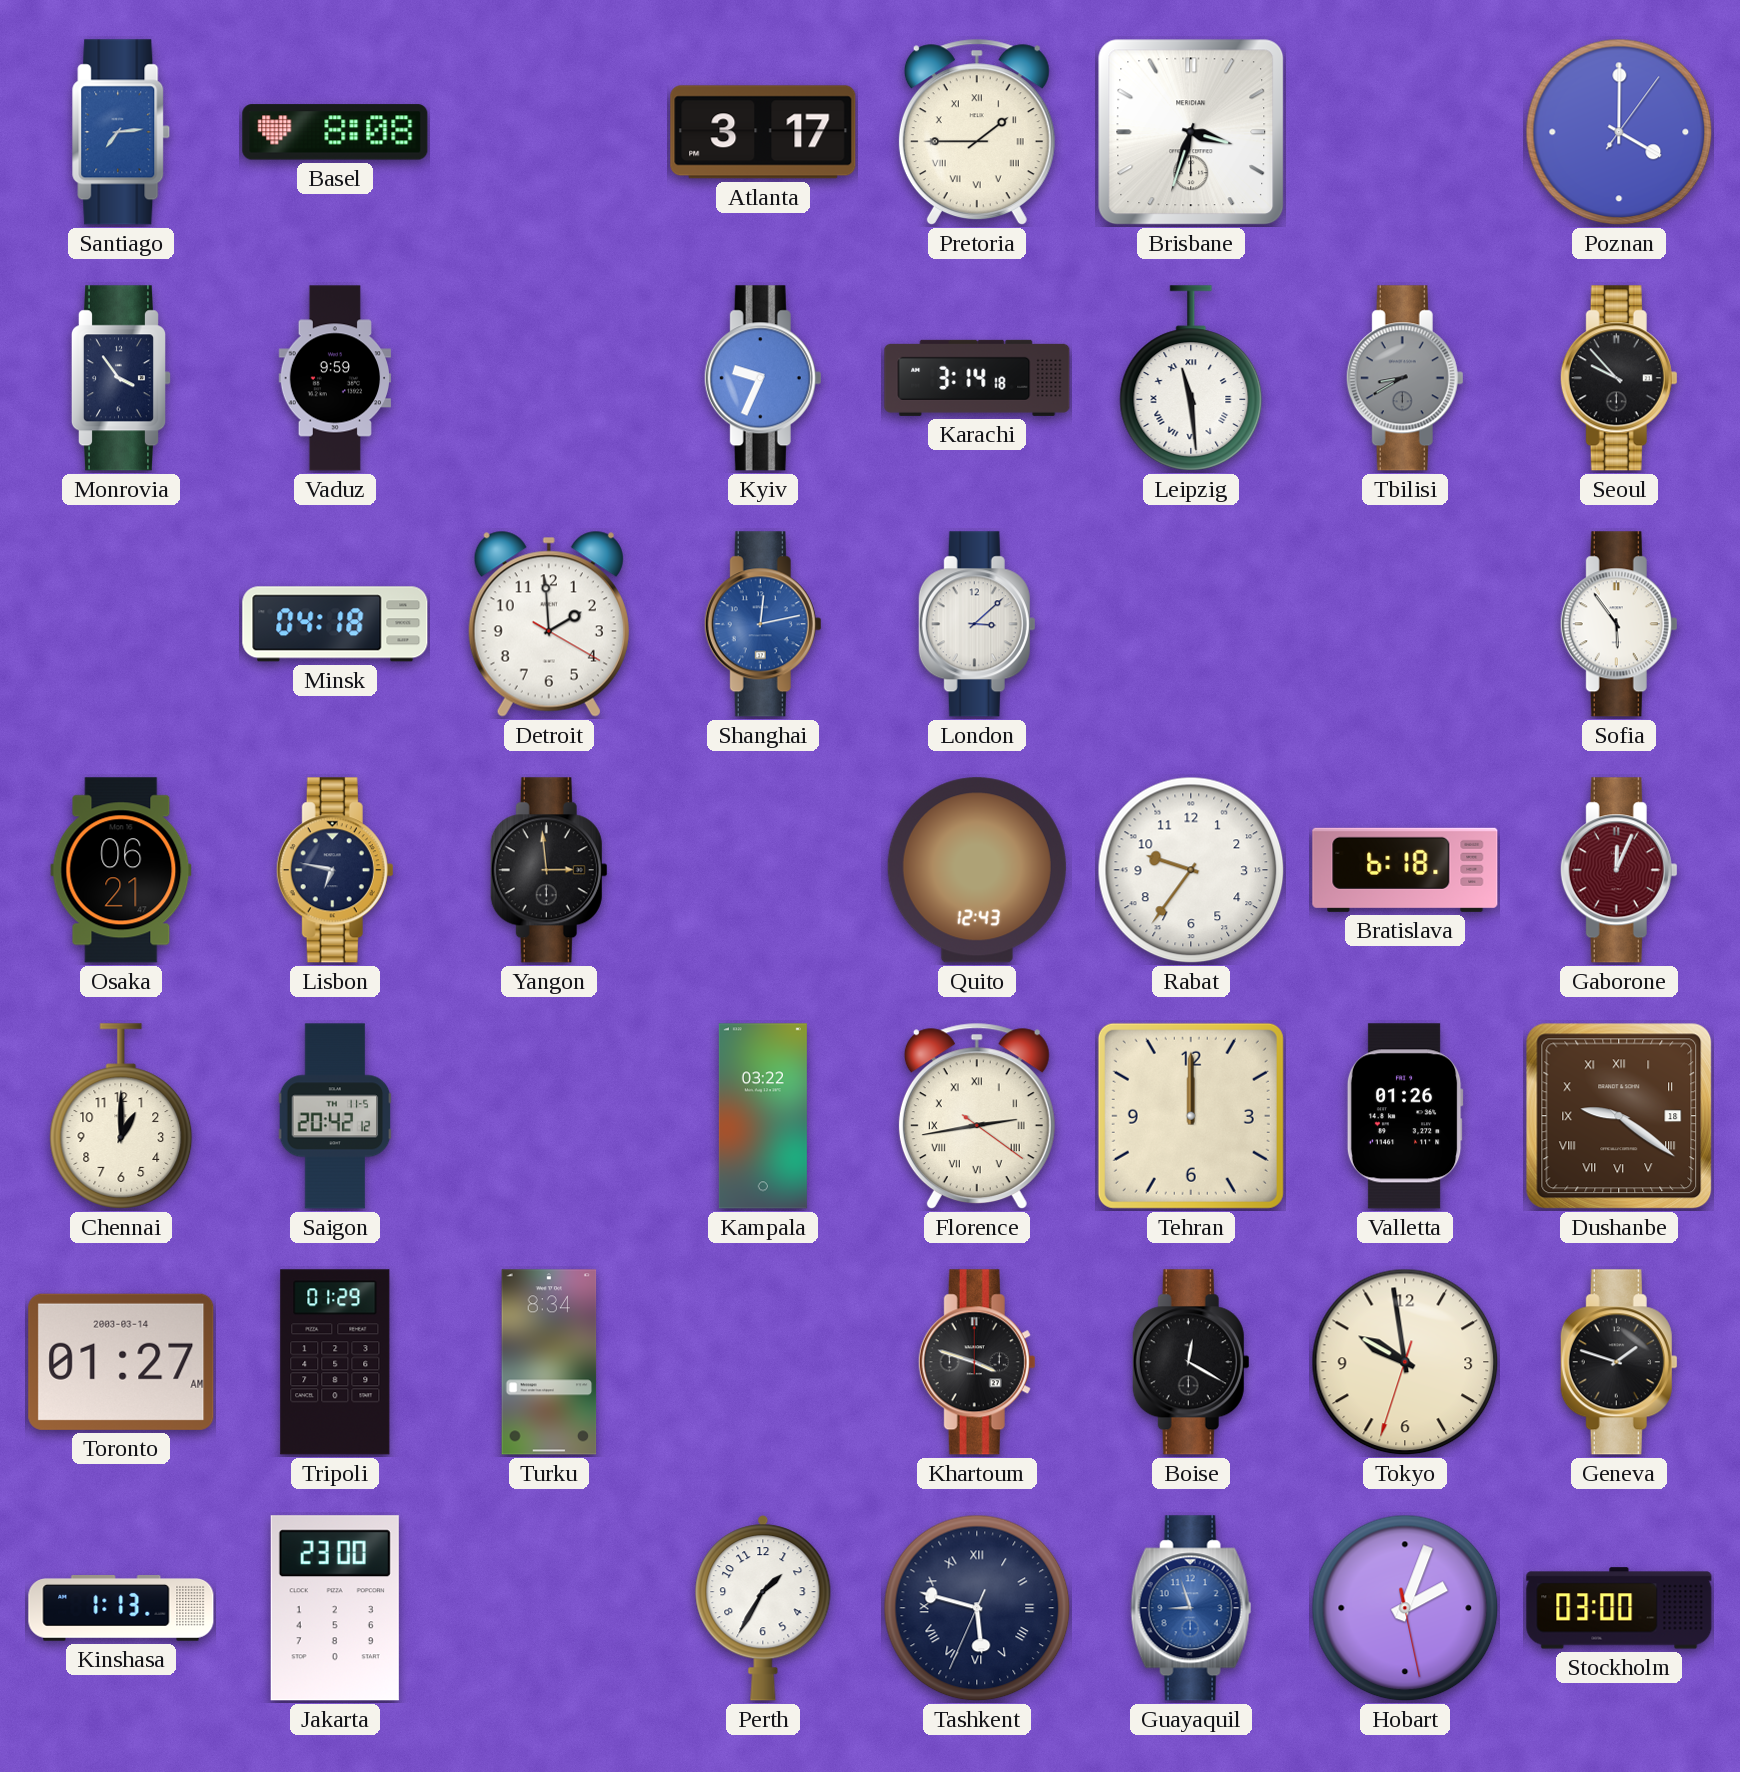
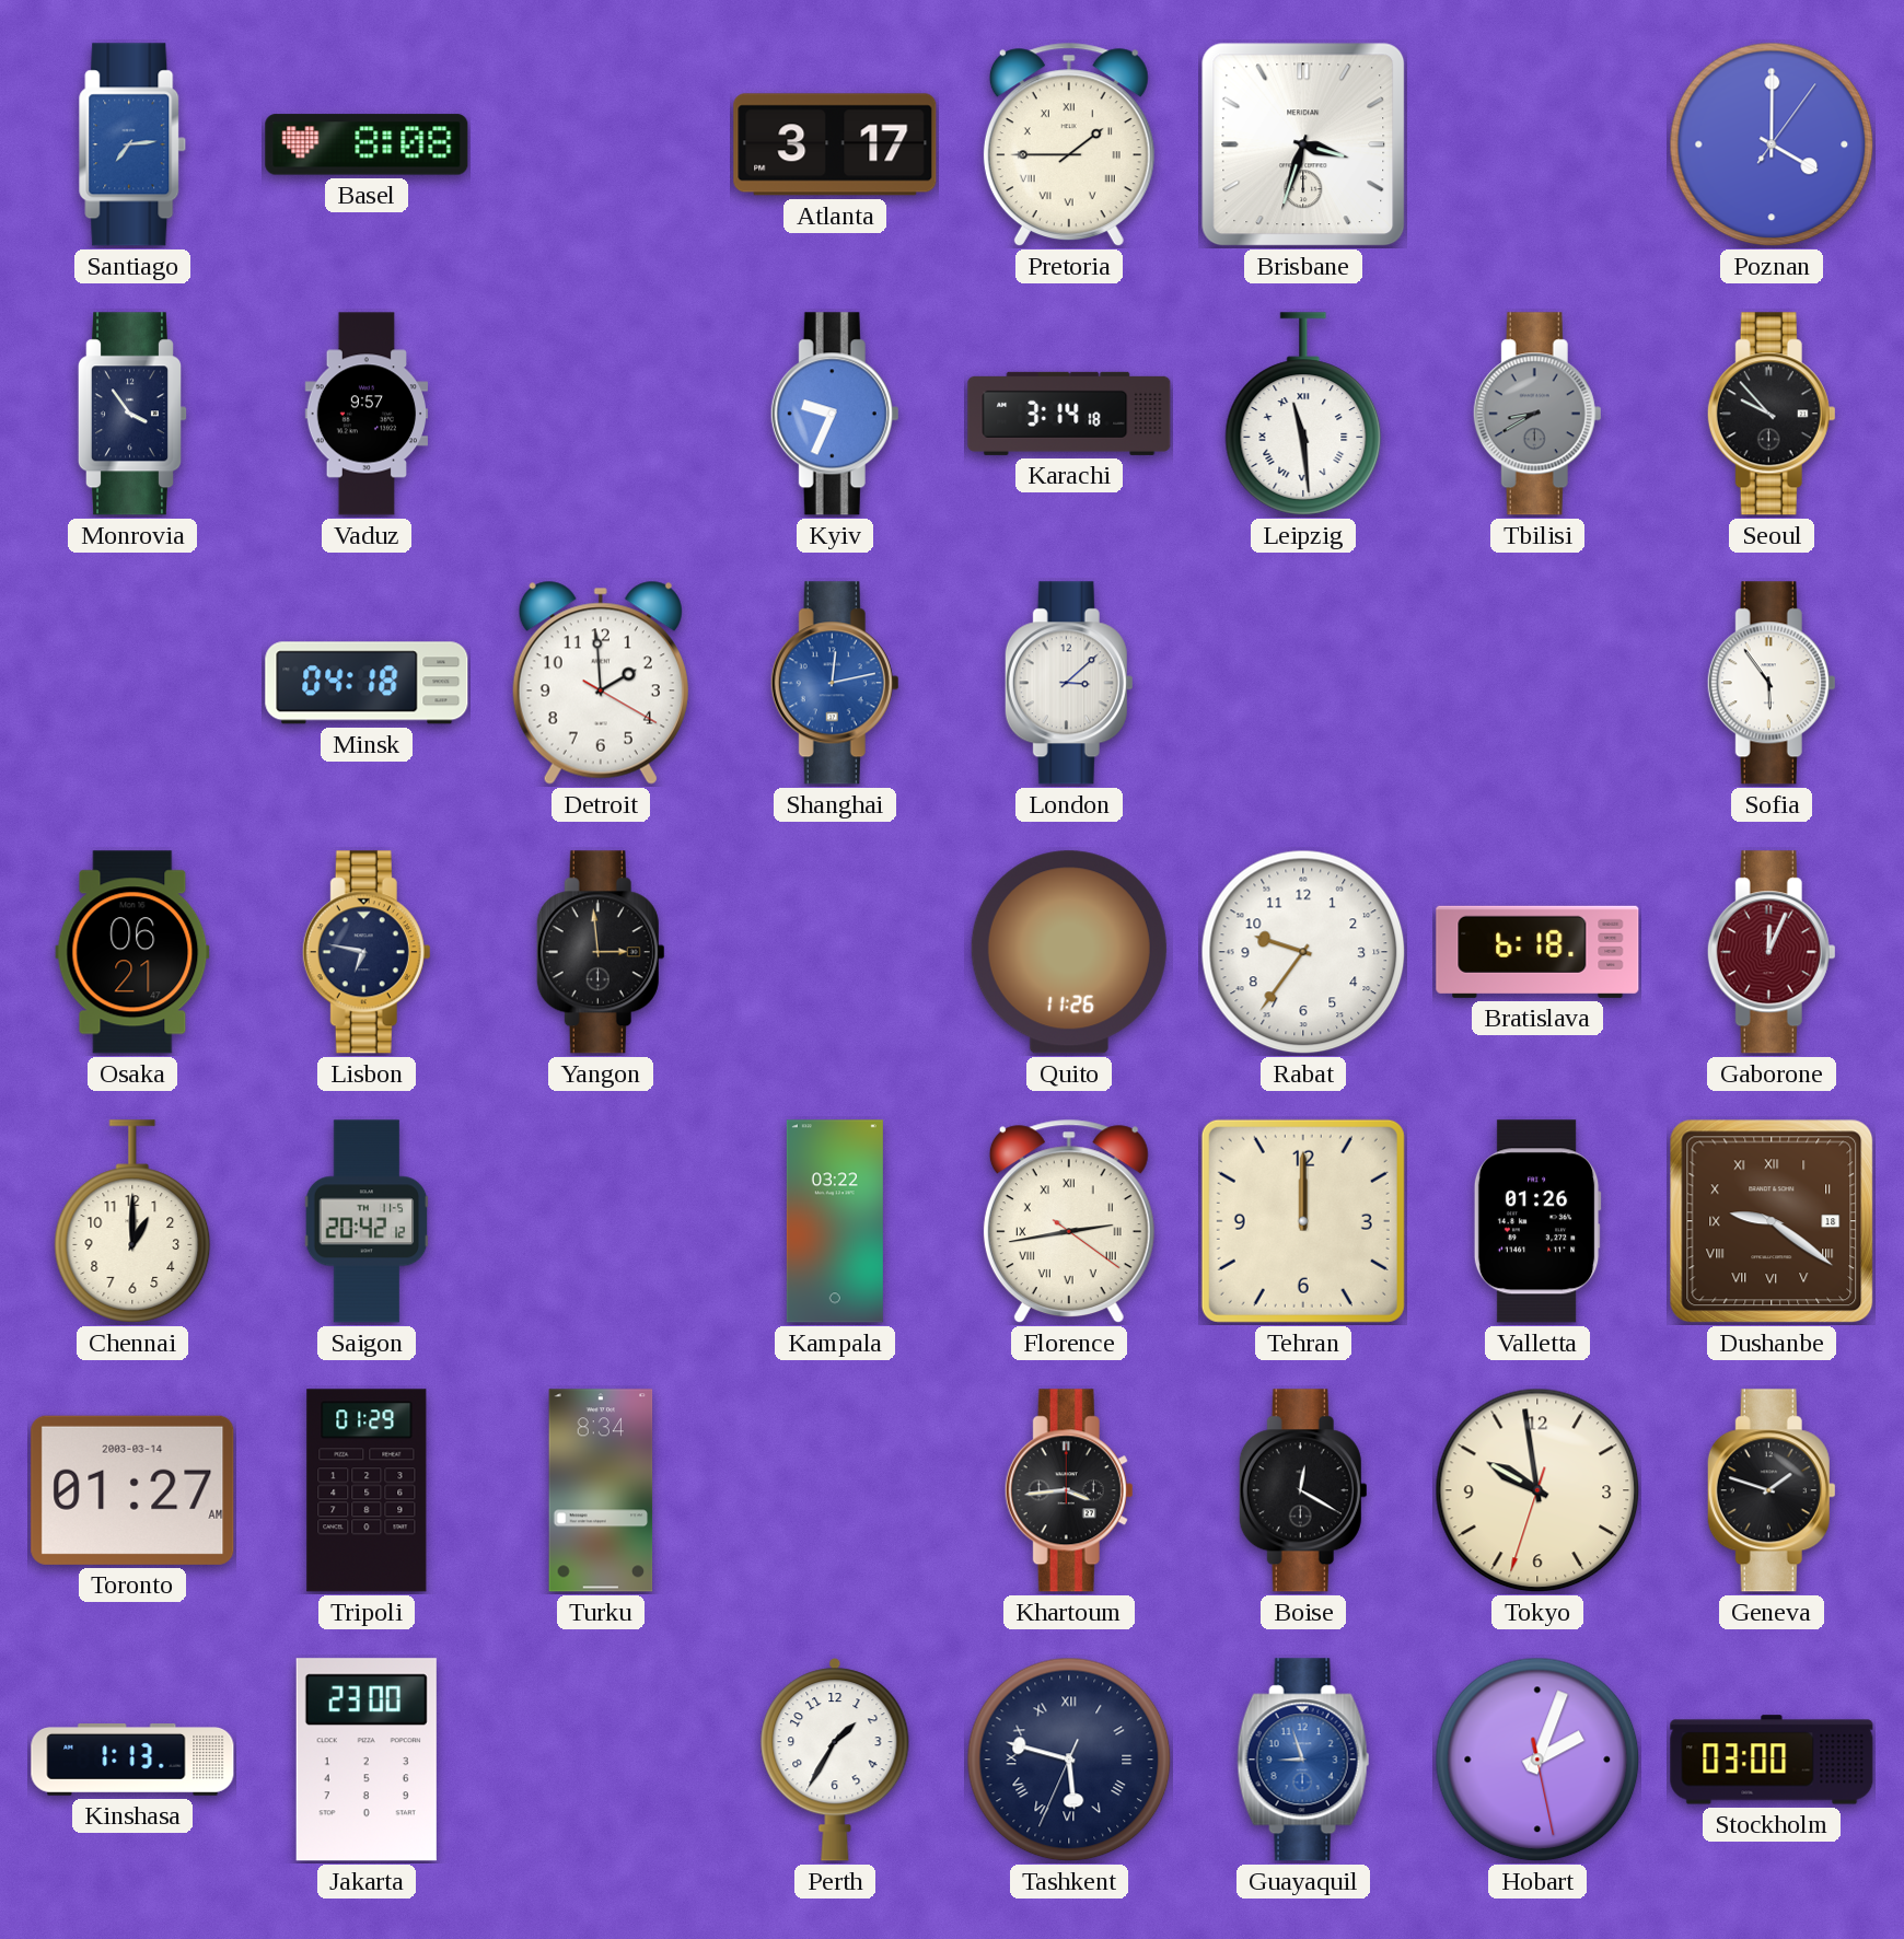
Vaduz: 9:59 -> 9:57
Quito: 12:43 -> 11:26
Khartoum: 3:48 -> 3:44
